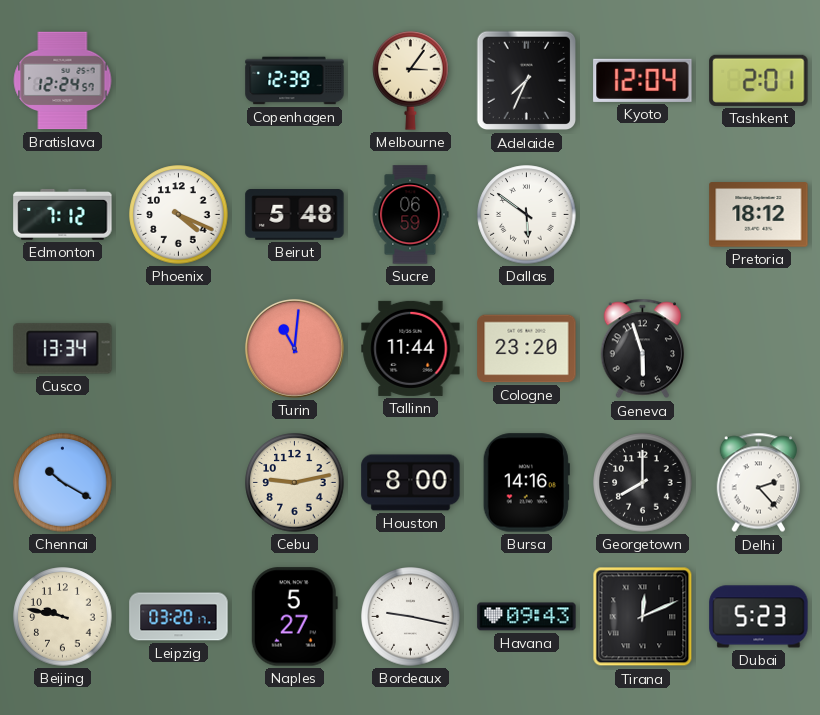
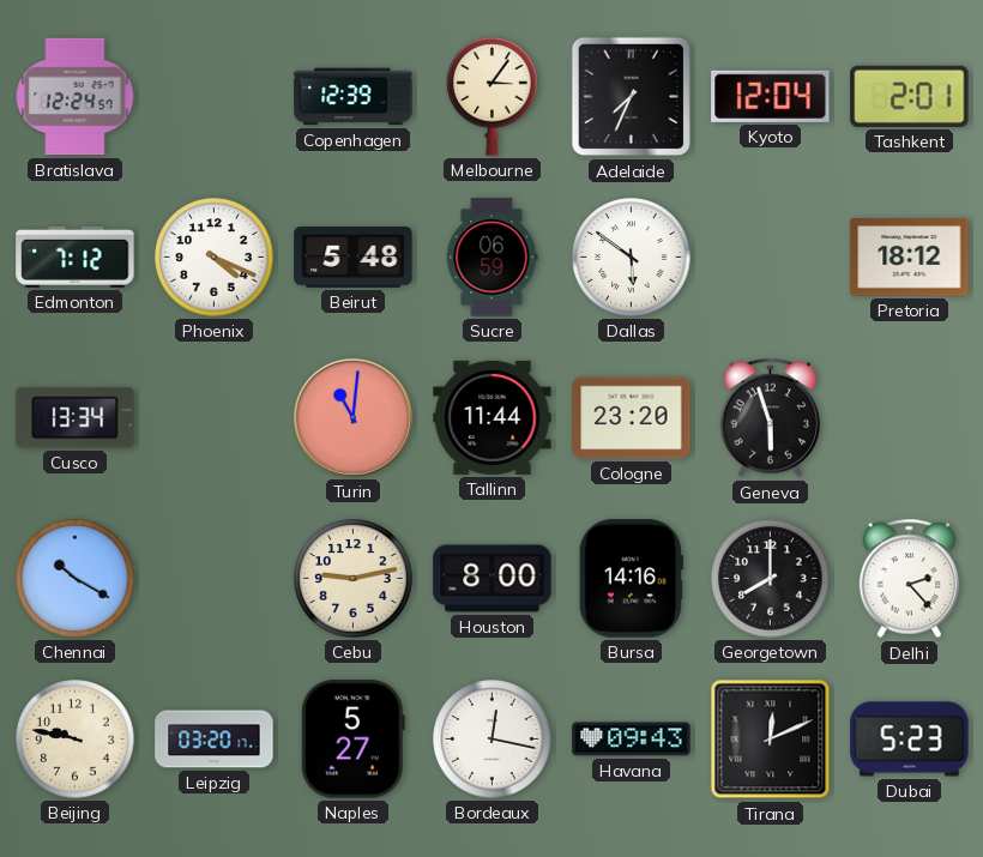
Bordeaux: 9:17 -> 12:17
